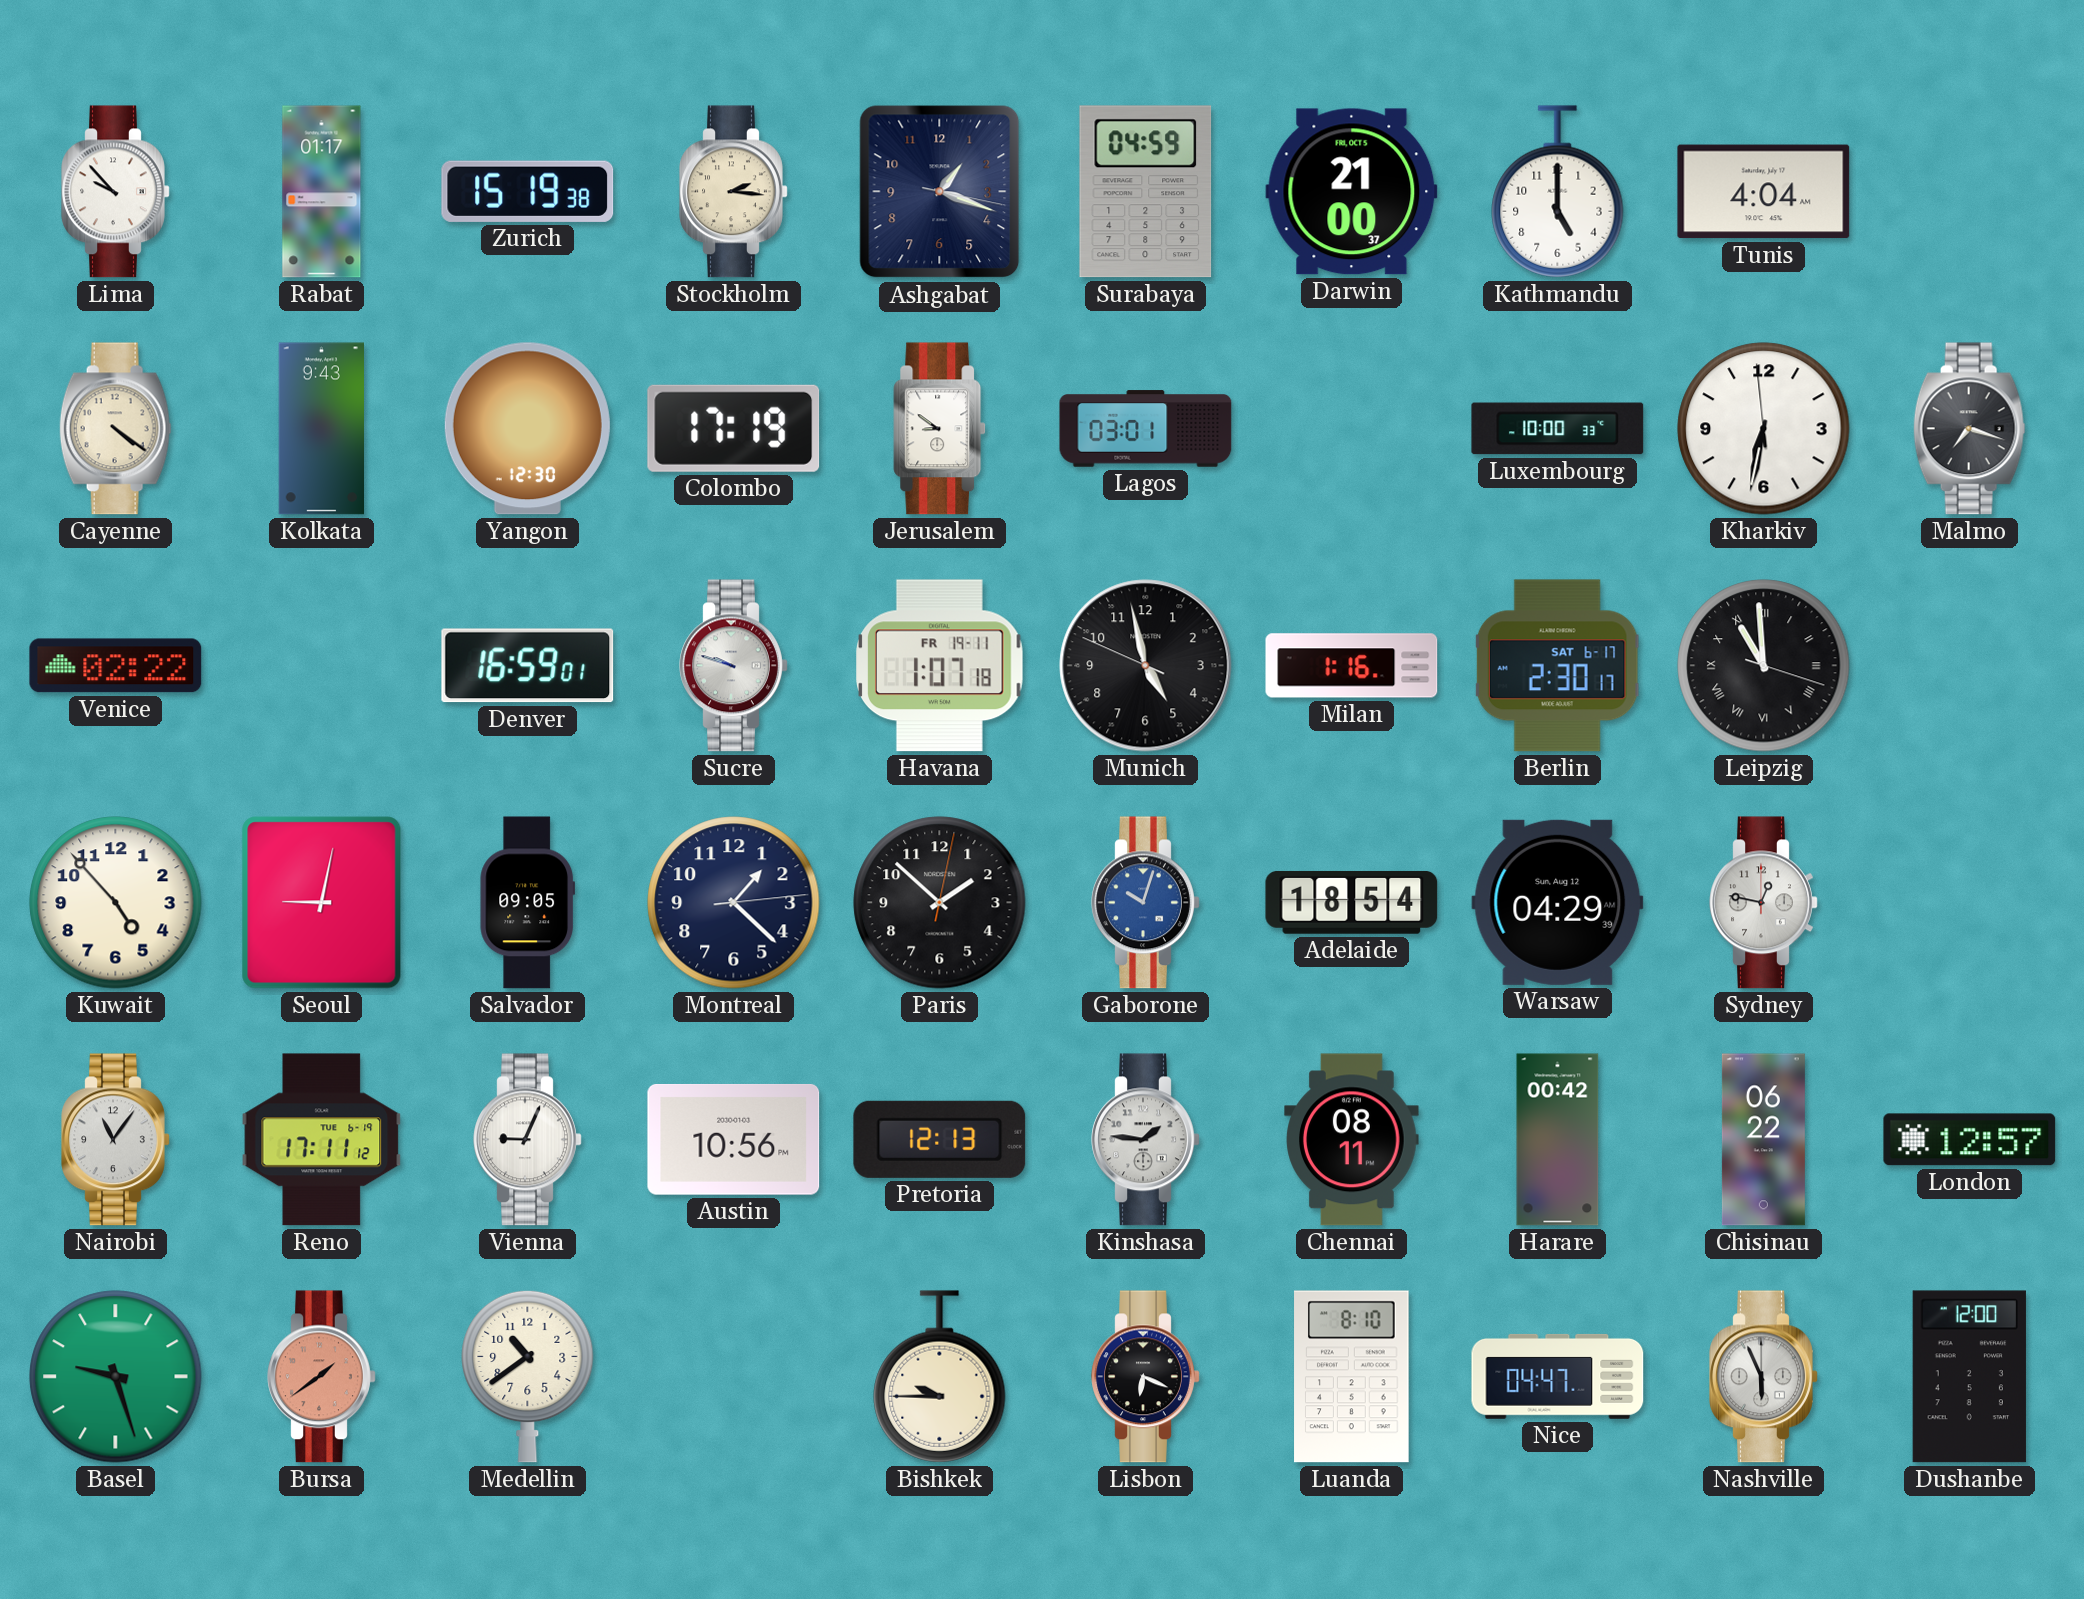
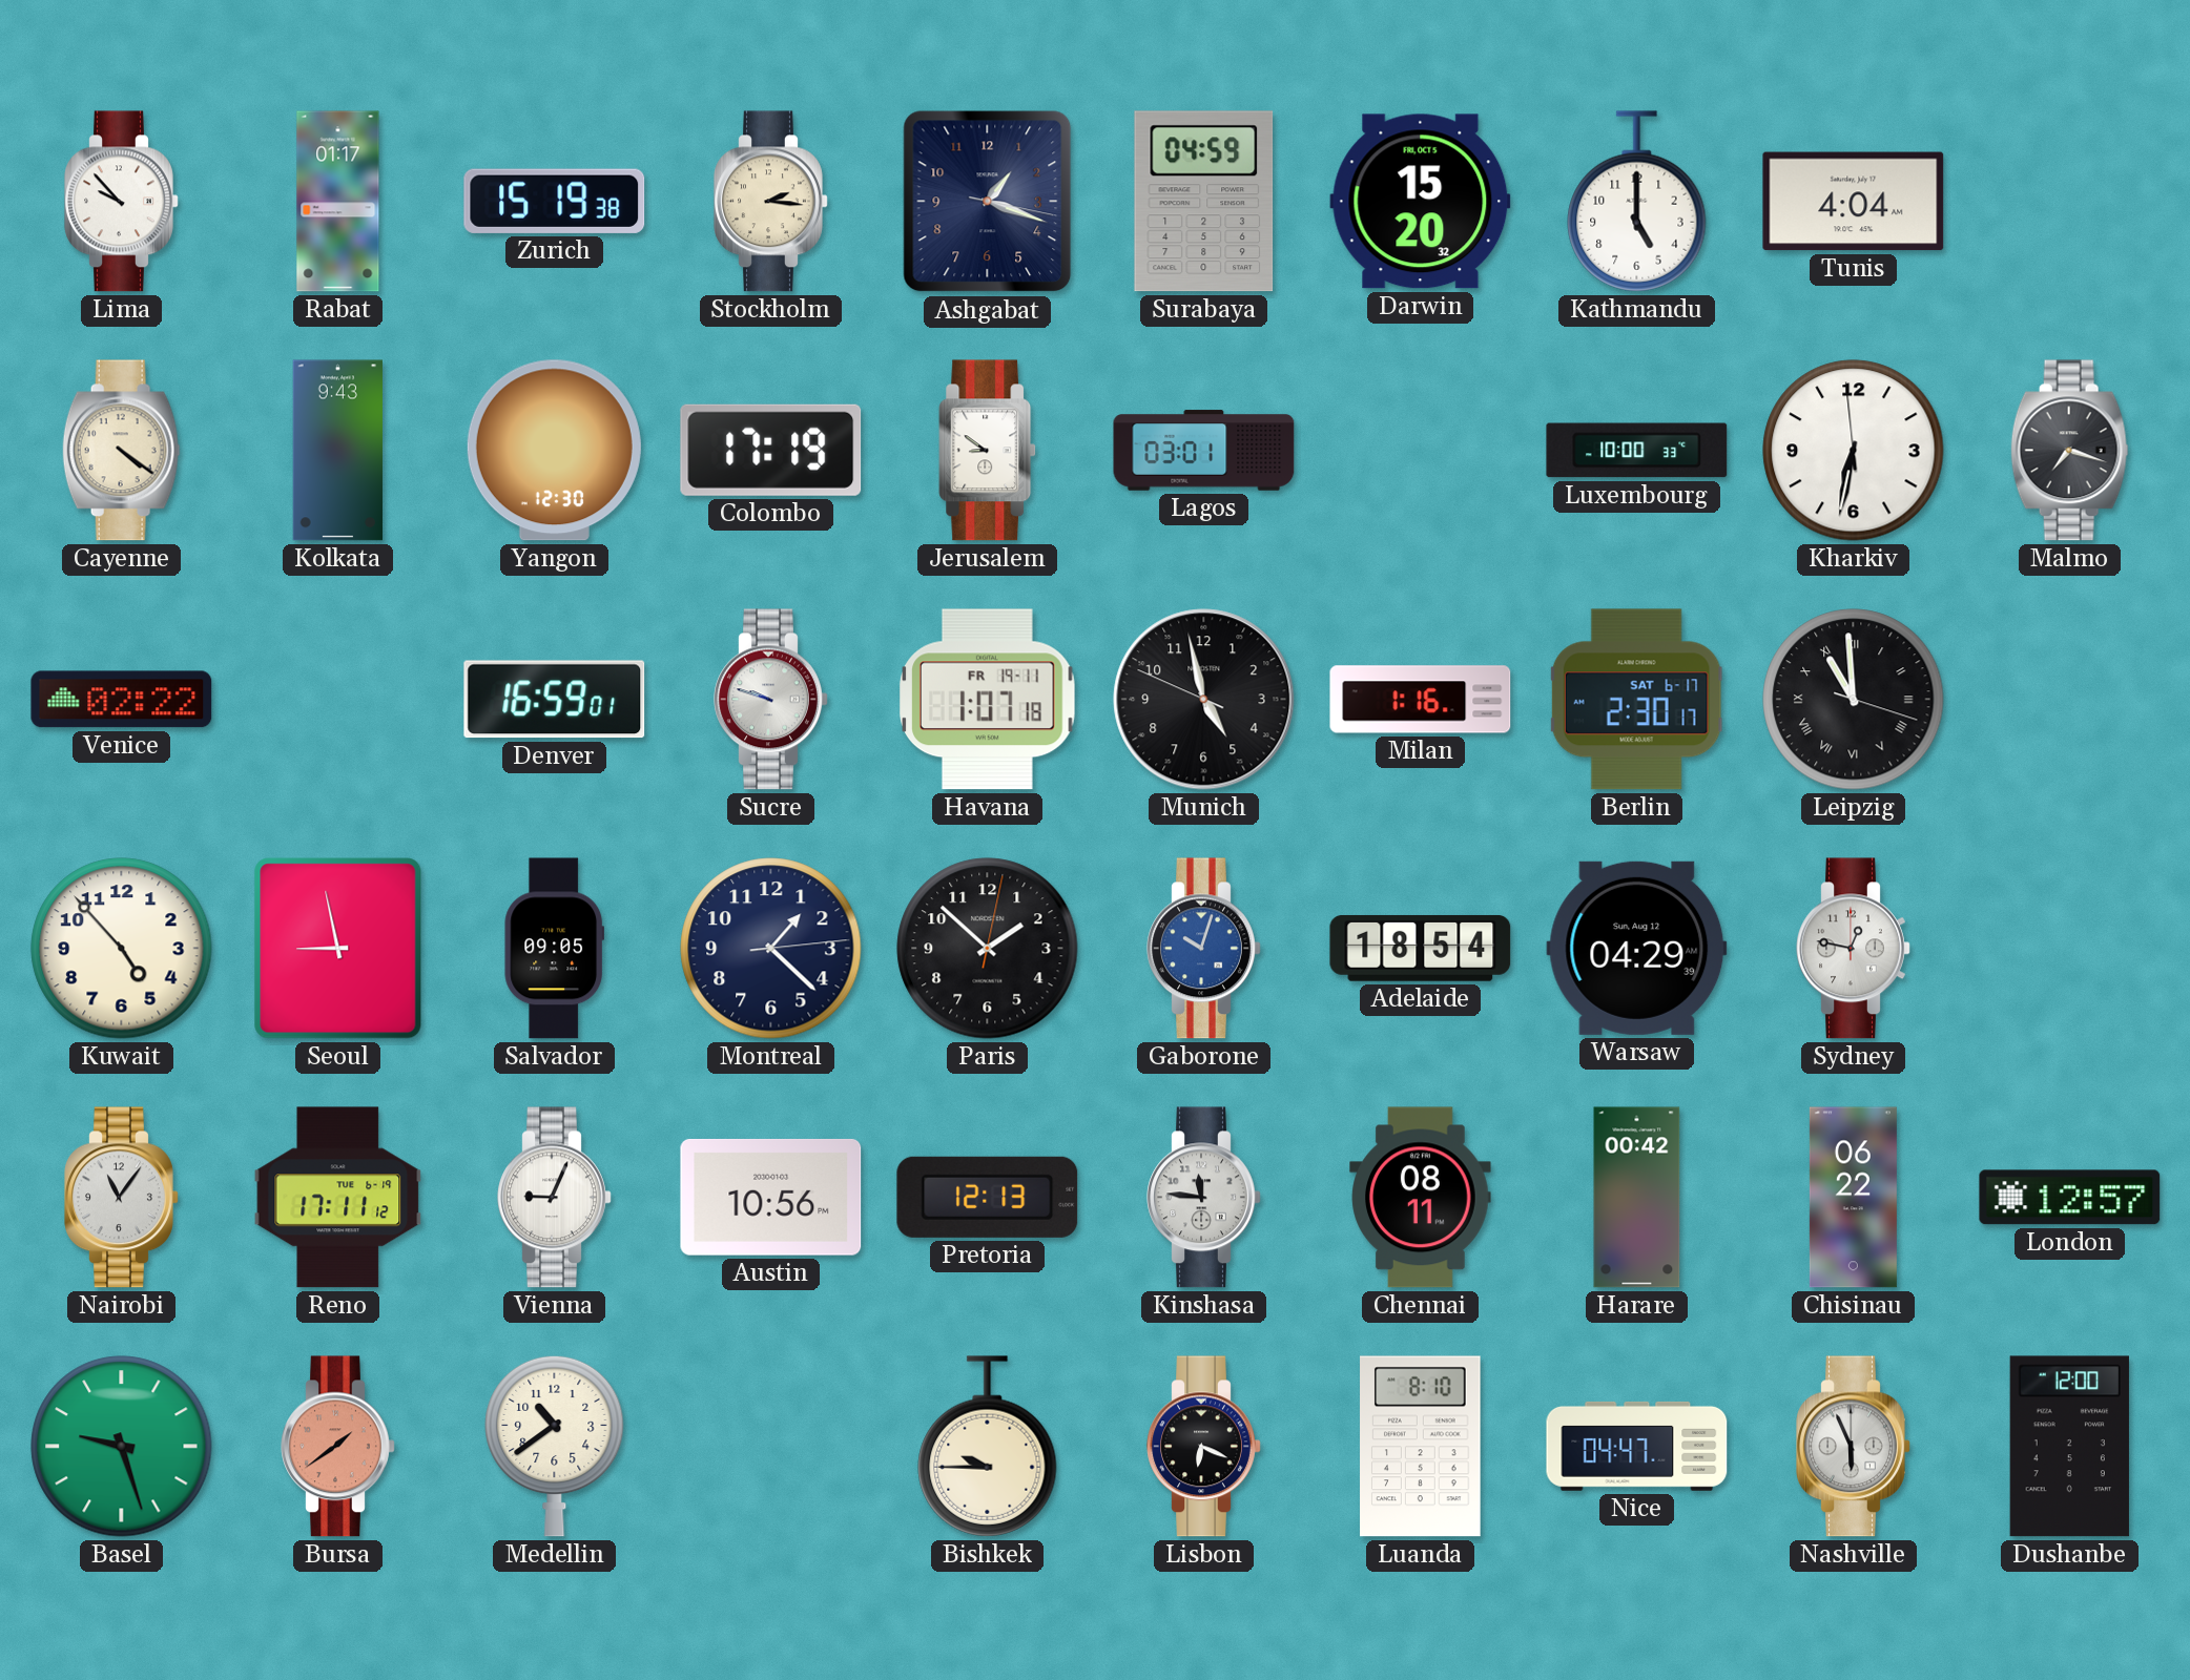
Darwin: 21:00 -> 15:20
Seoul: 9:02 -> 8:58
Kinshasa: 1:46 -> 11:46
